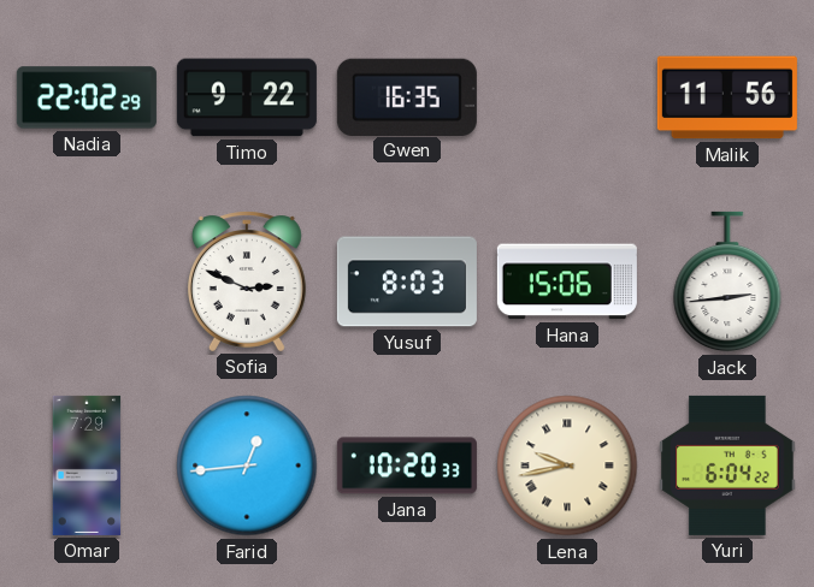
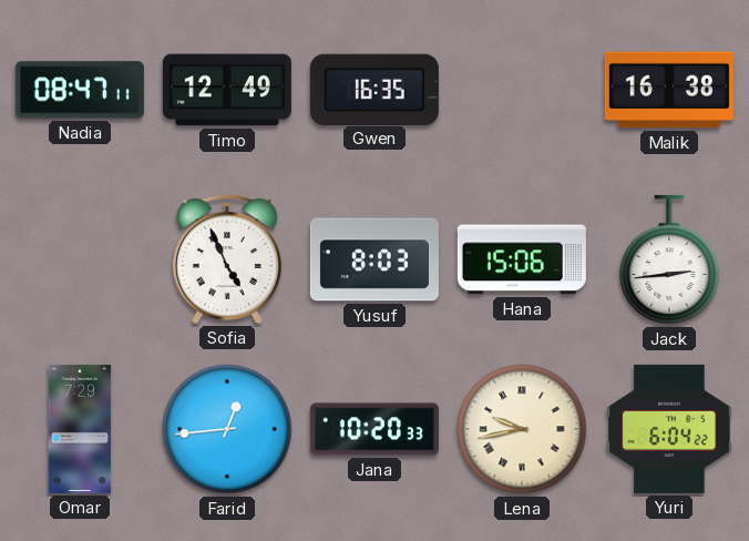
Nadia: 22:02 -> 08:47
Timo: 9:22 -> 12:49
Malik: 11:56 -> 16:38
Sofia: 2:49 -> 4:56
